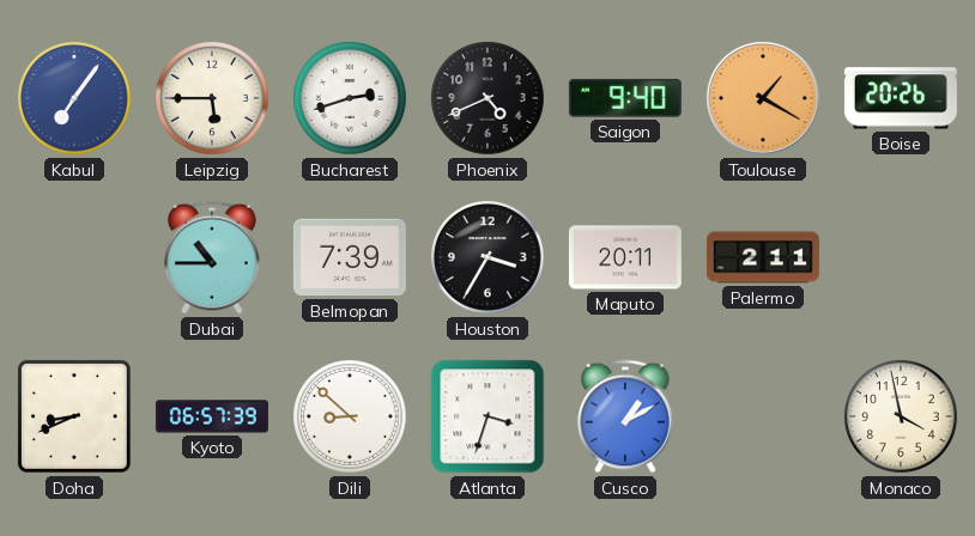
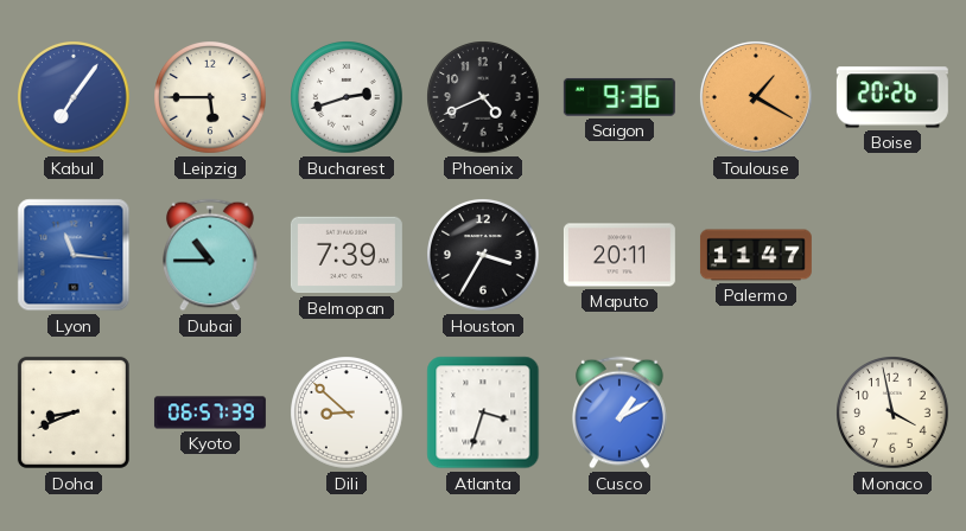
Saigon: 9:40 -> 9:36
Lyon: none -> 11:16
Palermo: 2:11 -> 11:47
